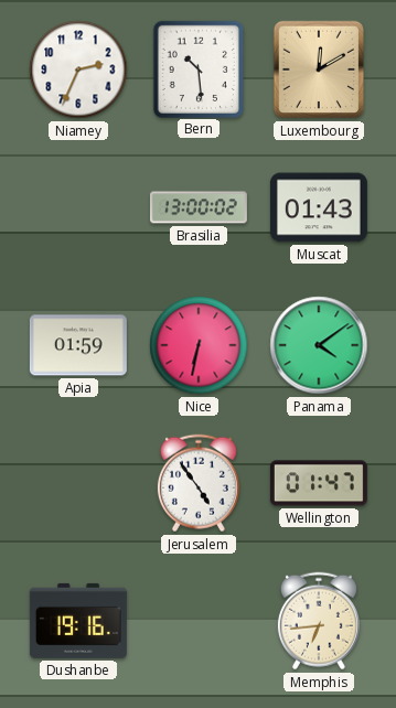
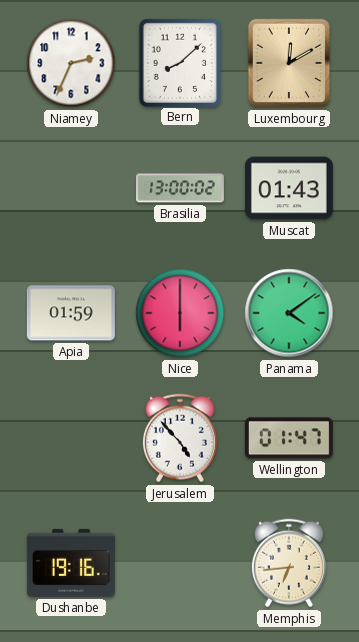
Bern: 10:29 -> 8:08
Nice: 6:32 -> 6:00
Jerusalem: 4:54 -> 4:53
